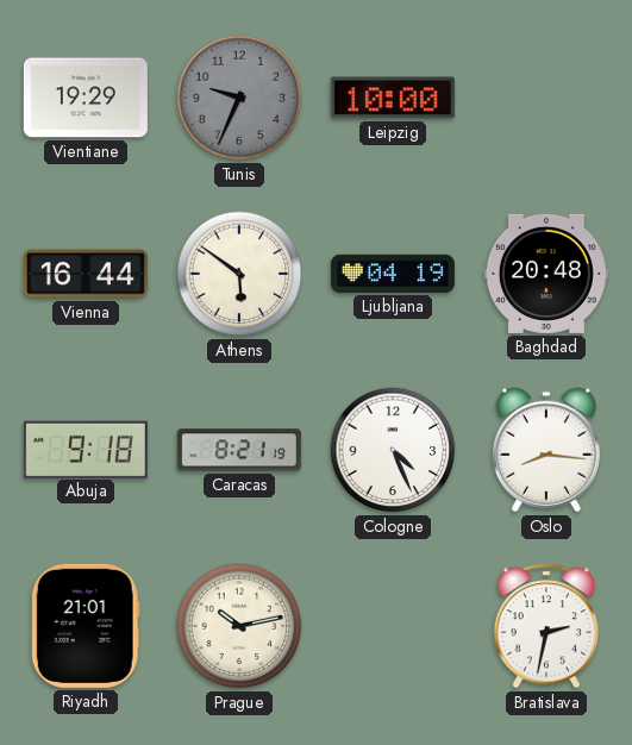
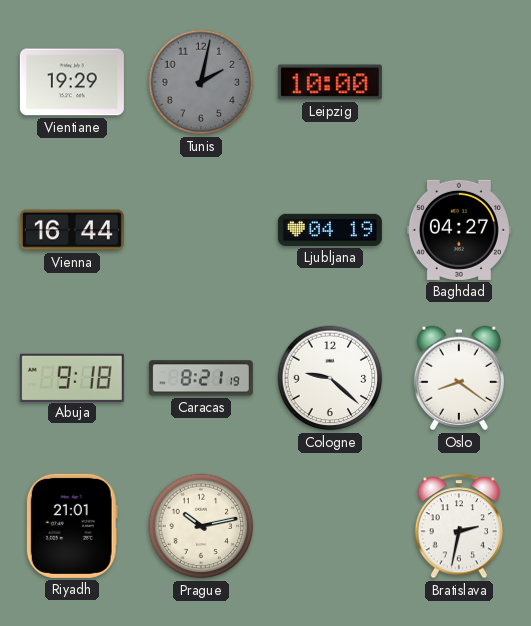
Tunis: 9:34 -> 2:02
Athens: 5:51 -> none
Baghdad: 20:48 -> 04:27
Cologne: 4:26 -> 9:22
Oslo: 8:16 -> 8:21
